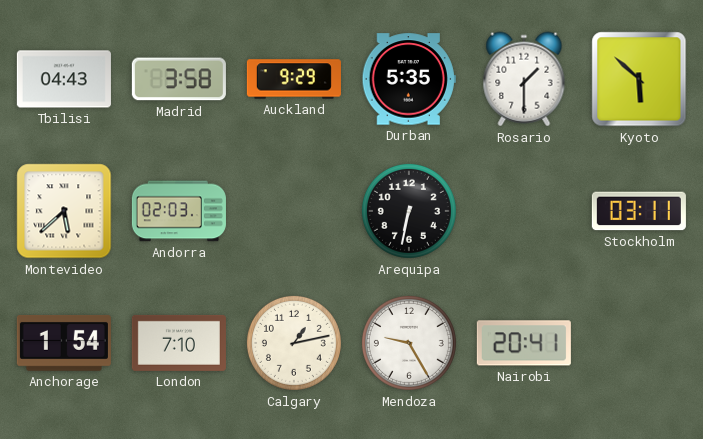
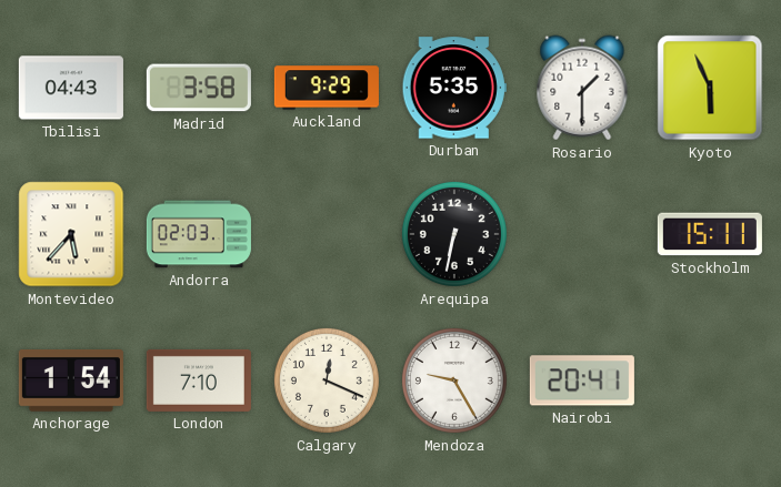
Kyoto: 5:52 -> 5:56
Montevideo: 5:38 -> 5:37
Stockholm: 03:11 -> 15:11
Calgary: 1:13 -> 12:19
